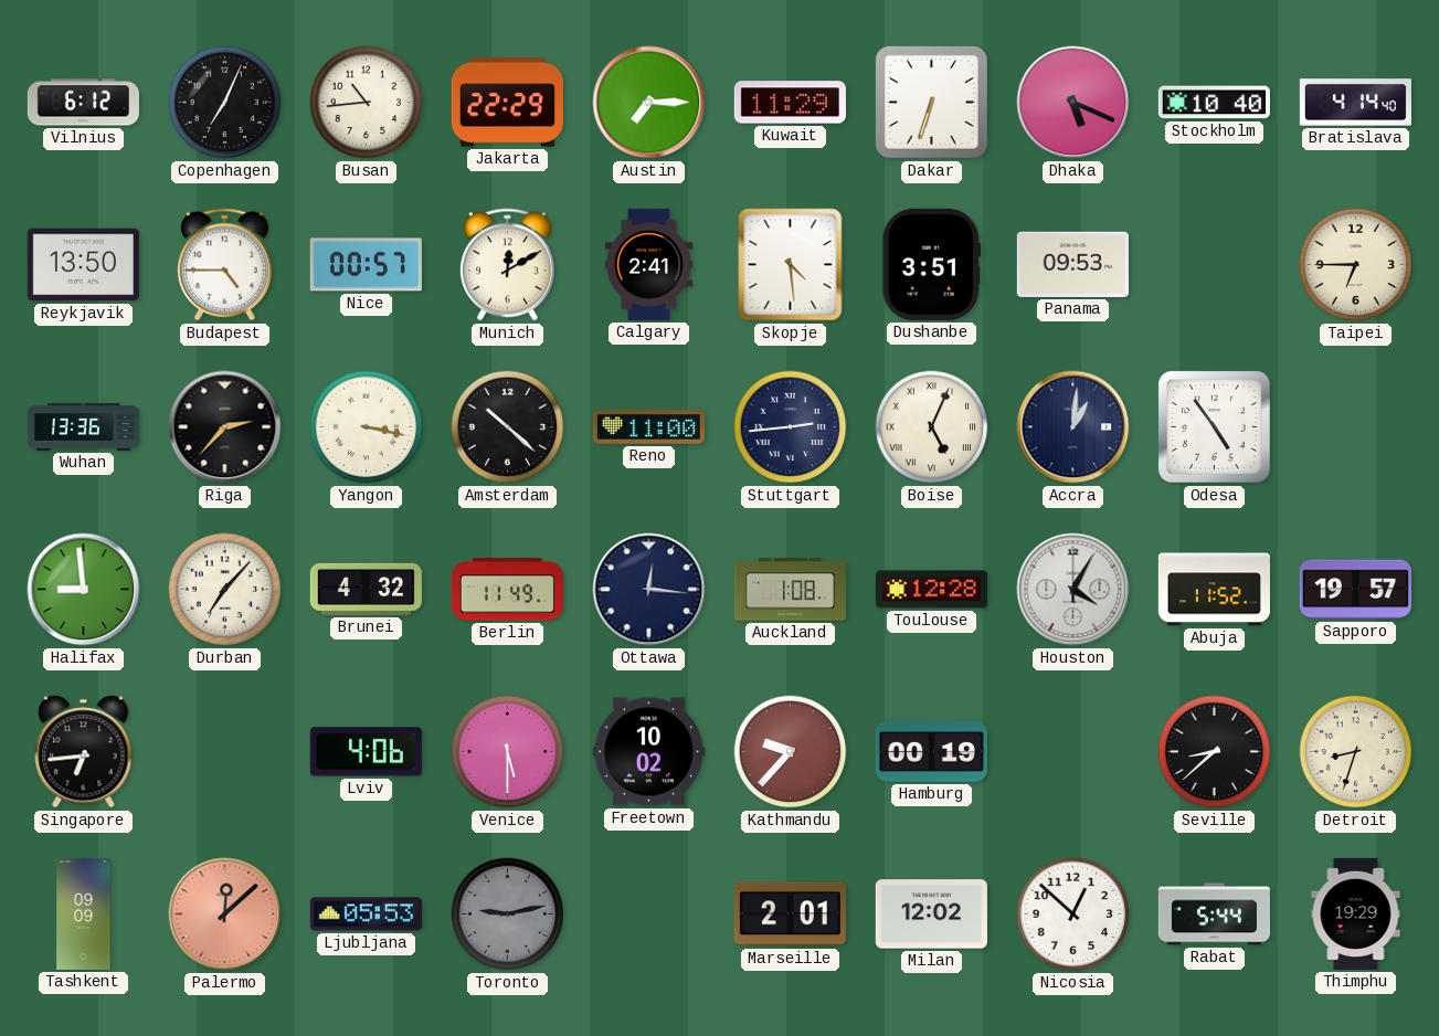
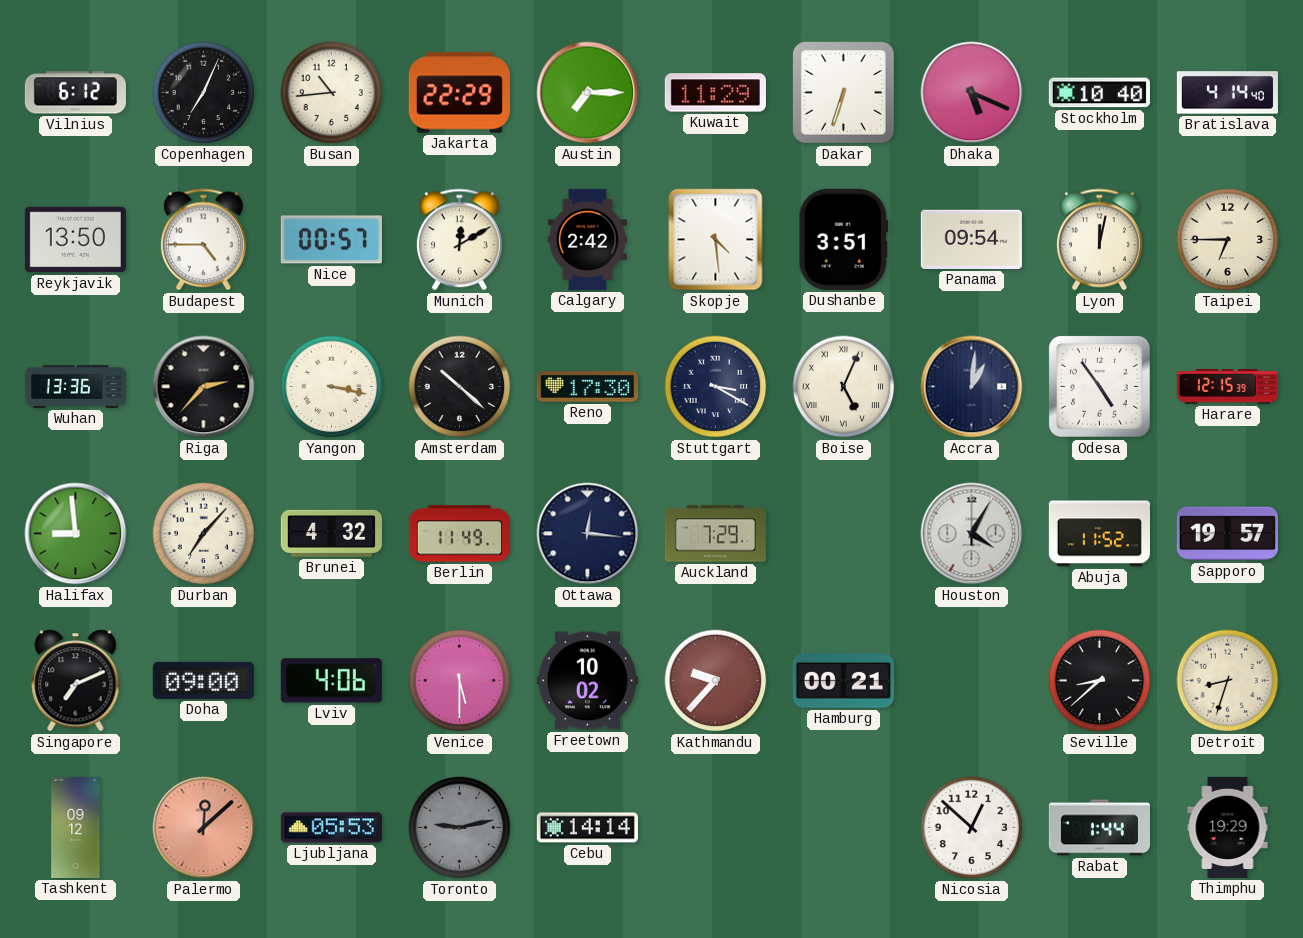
Calgary: 2:41 -> 2:42
Panama: 09:53 -> 09:54
Lyon: none -> 12:02
Reno: 11:00 -> 17:30
Stuttgart: 2:44 -> 3:20
Harare: none -> 12:15
Auckland: 1:08 -> 7:29
Toulouse: 12:28 -> none
Singapore: 6:44 -> 7:11
Doha: none -> 09:00
Hamburg: 00:19 -> 00:21
Tashkent: 09:09 -> 09:12
Cebu: none -> 14:14
Marseille: 2:01 -> none
Milan: 12:02 -> none
Rabat: 5:44 -> 1:44
